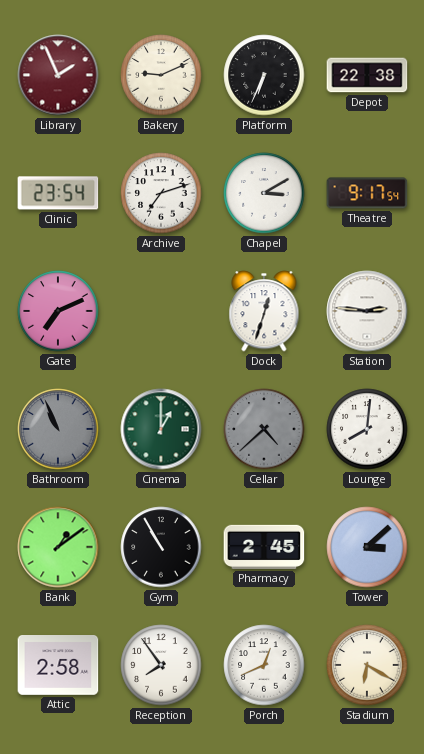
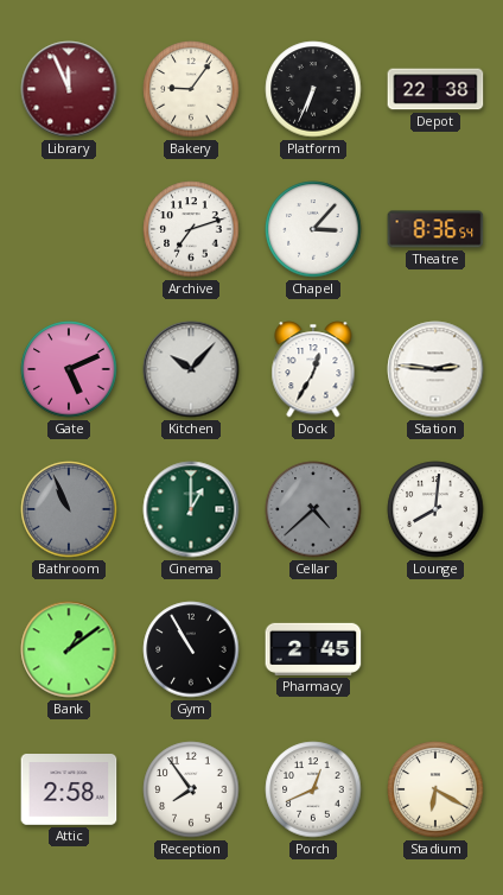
Library: 1:56 -> 11:56
Bakery: 9:11 -> 9:06
Clinic: 23:54 -> none
Chapel: 3:10 -> 3:07
Theatre: 9:17 -> 8:36
Gate: 7:11 -> 5:11
Kitchen: none -> 10:07
Dock: 12:33 -> 12:35
Tower: 3:08 -> none
